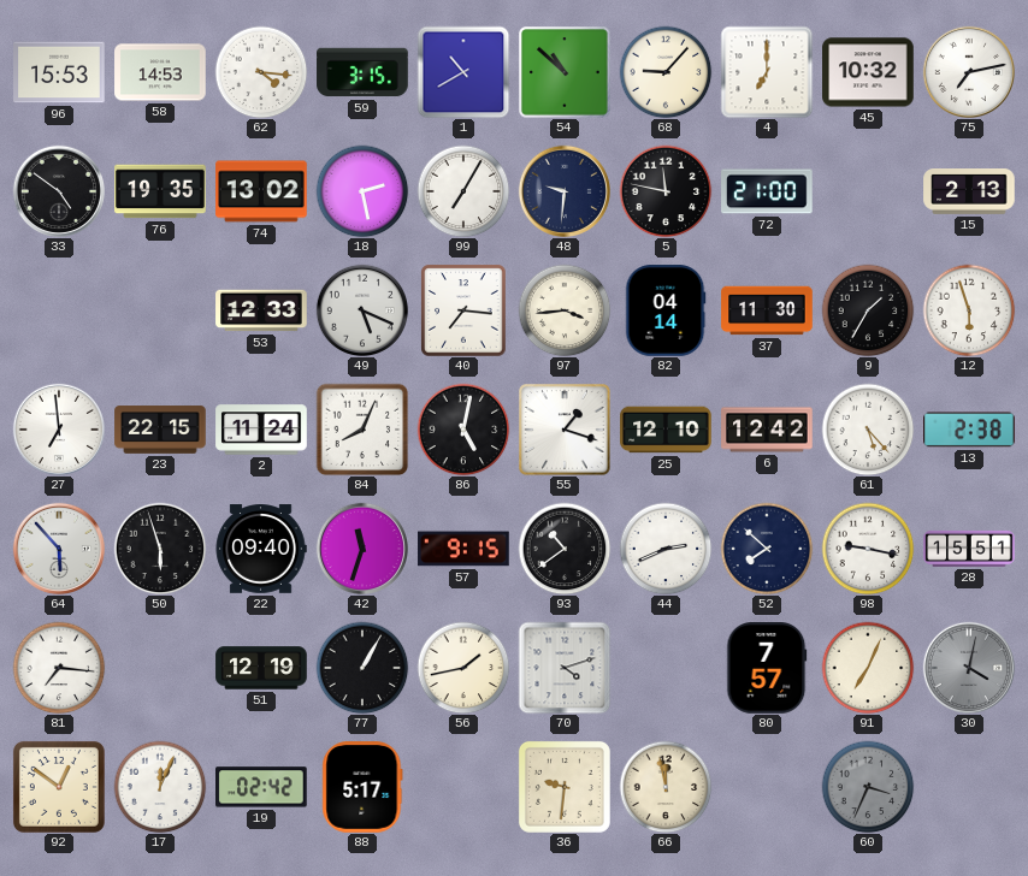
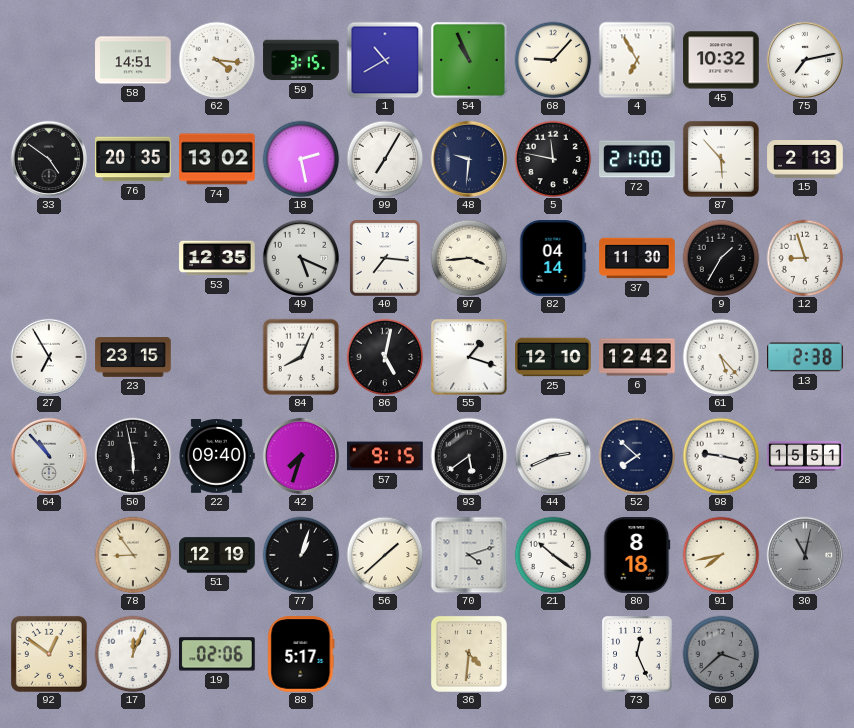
96: 15:53 -> none
58: 14:53 -> 14:51
54: 10:52 -> 10:56
4: 7:00 -> 6:55
76: 19:35 -> 20:35
87: none -> 5:53
53: 12:33 -> 12:35
12: 5:57 -> 8:57
27: 6:59 -> 6:55
23: 22:15 -> 23:15
2: 11:24 -> none
64: 5:53 -> 10:53
50: 5:57 -> 5:58
42: 11:33 -> 7:33
93: 10:39 -> 5:39
81: 7:16 -> none
78: none -> 8:54
77: 1:05 -> 1:03
56: 1:43 -> 1:38
21: none -> 10:21
80: 7:57 -> 8:18
91: 7:04 -> 7:43
30: 4:02 -> 11:02
19: 02:42 -> 02:06
36: 9:31 -> 4:31
66: 11:58 -> none
73: none -> 12:26
60: 3:34 -> 3:38
